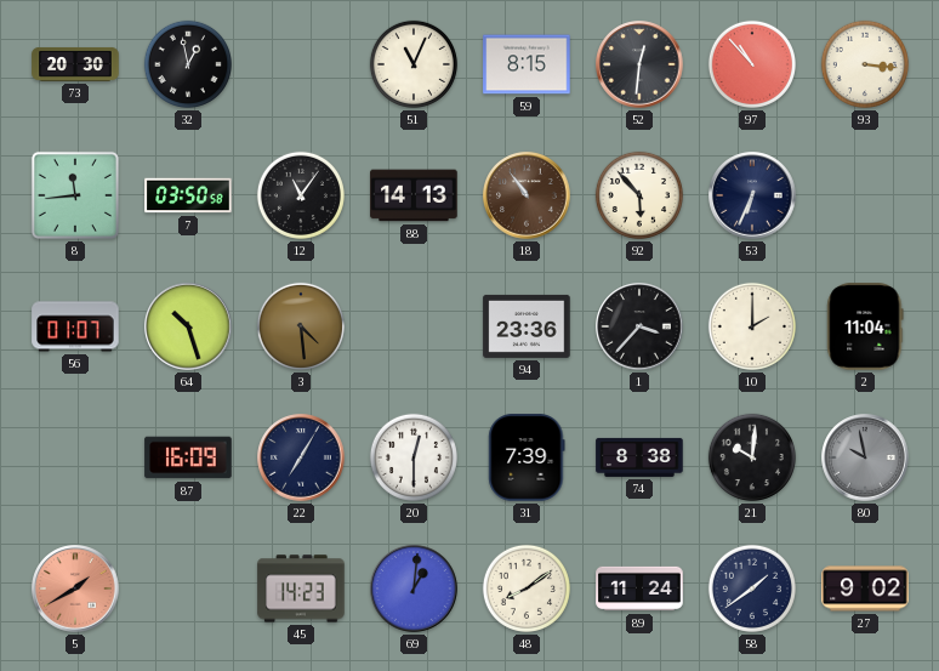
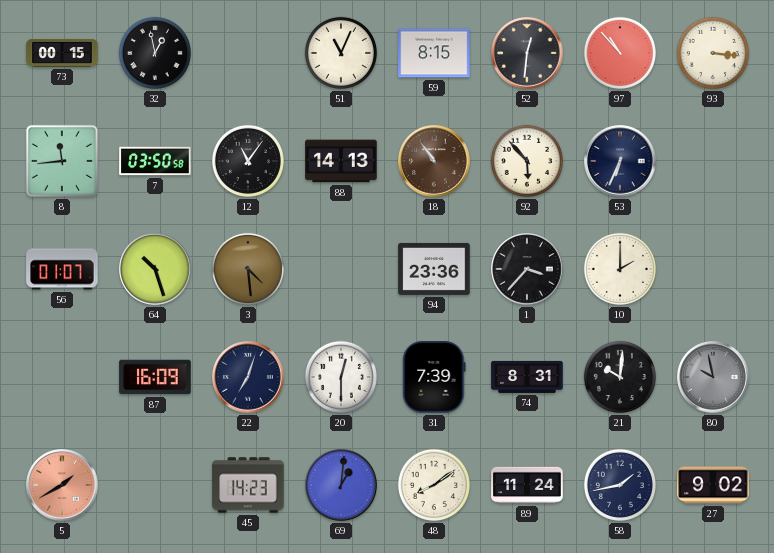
73: 20:30 -> 00:15
2: 11:04 -> none
22: 7:05 -> 7:03
74: 8:38 -> 8:31
58: 1:39 -> 1:43
